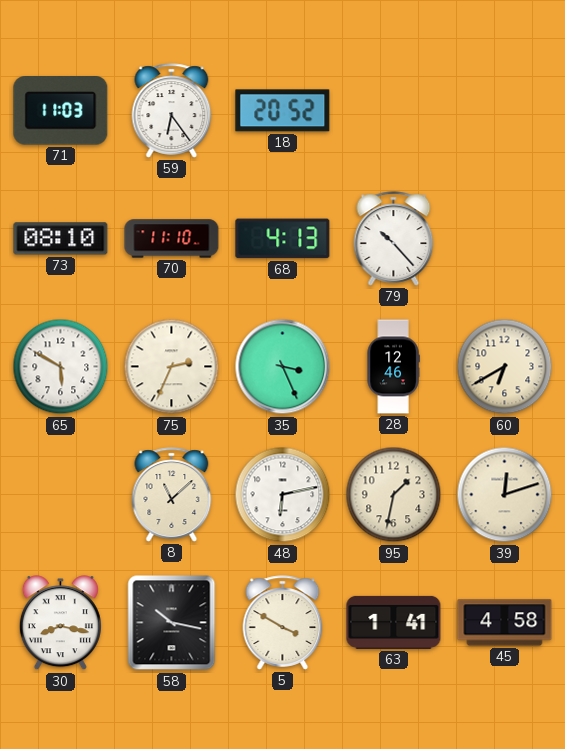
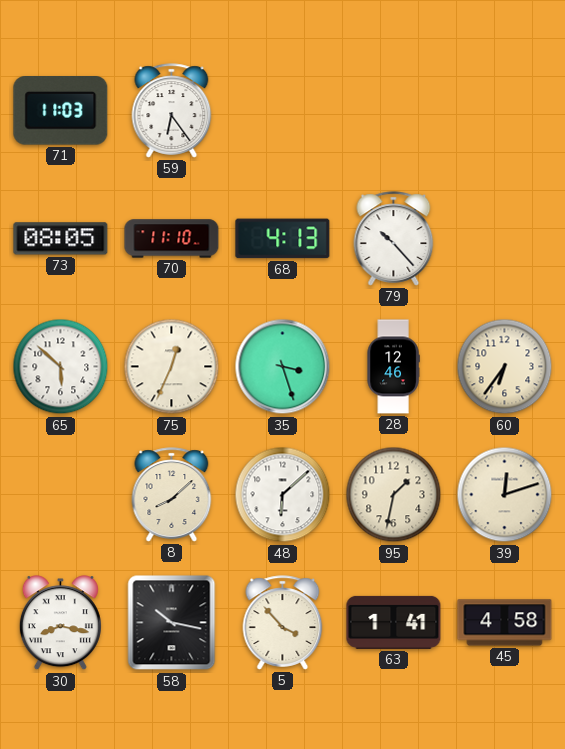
18: 20:52 -> none
73: 08:10 -> 08:05
65: 5:50 -> 5:52
75: 2:34 -> 12:34
35: 3:26 -> 3:27
60: 6:40 -> 6:36
8: 11:08 -> 8:08
48: 6:13 -> 6:08
5: 3:50 -> 3:53
